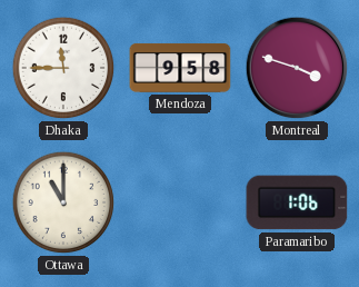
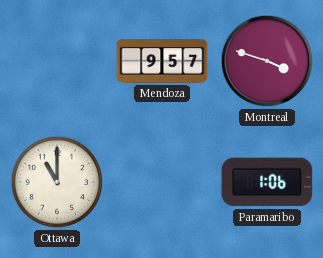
Dhaka: 11:45 -> none
Mendoza: 9:58 -> 9:57
